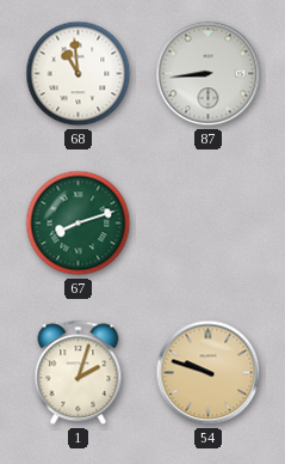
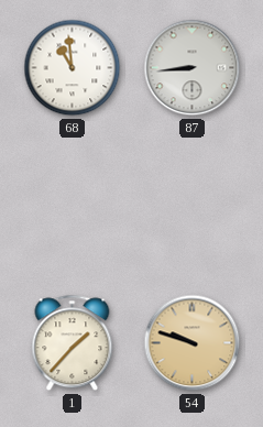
67: 8:12 -> none
1: 2:03 -> 1:37
